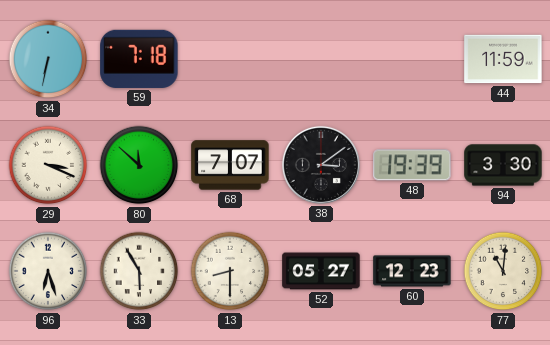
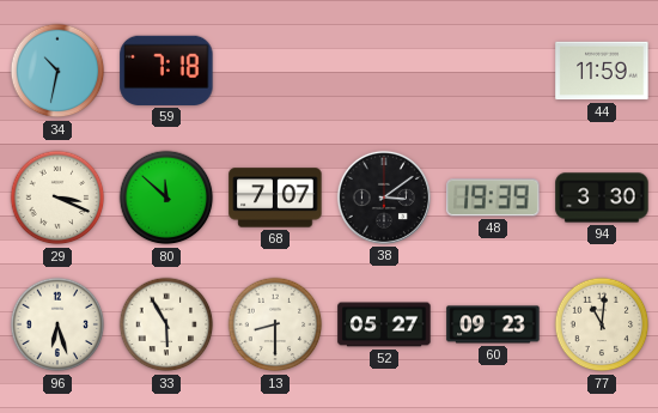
34: 6:32 -> 10:32
60: 12:23 -> 09:23
